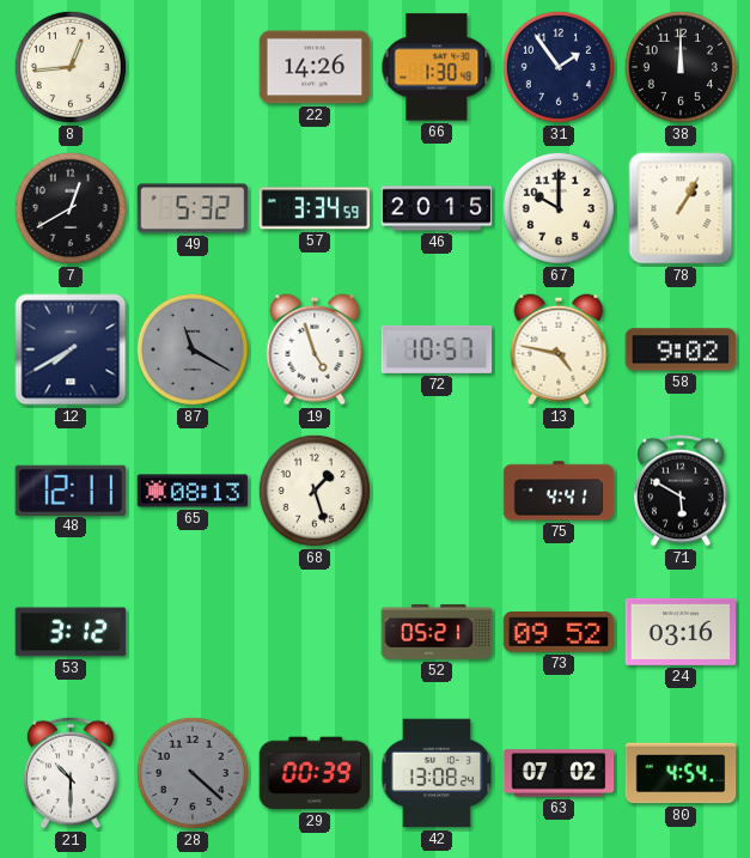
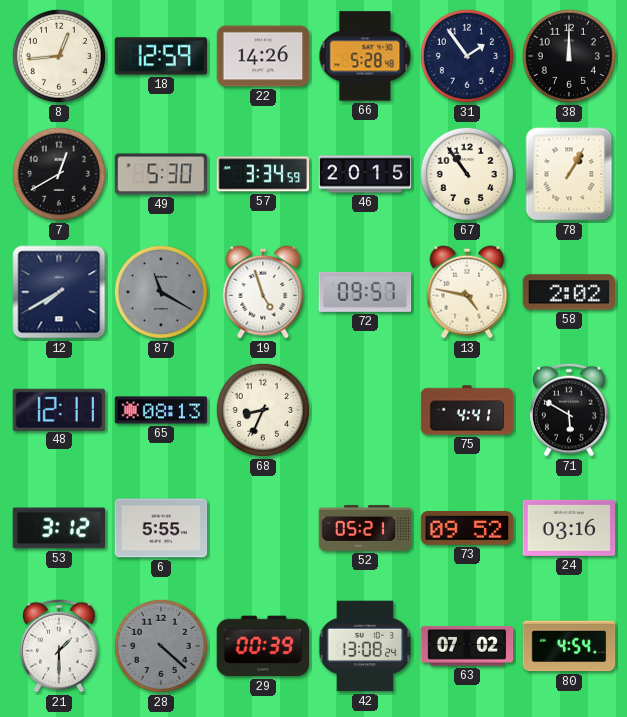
18: none -> 12:59
66: 1:30 -> 5:28
49: 5:32 -> 5:30
67: 10:00 -> 10:54
72: 10:57 -> 09:57
58: 9:02 -> 2:02
68: 1:27 -> 8:34
6: none -> 5:55
21: 10:30 -> 1:30
